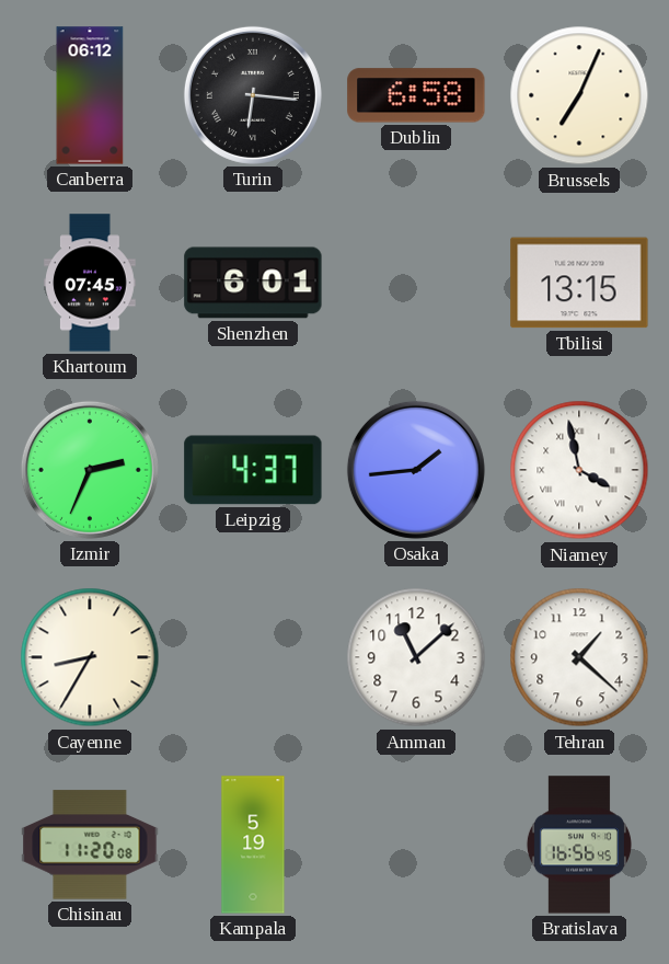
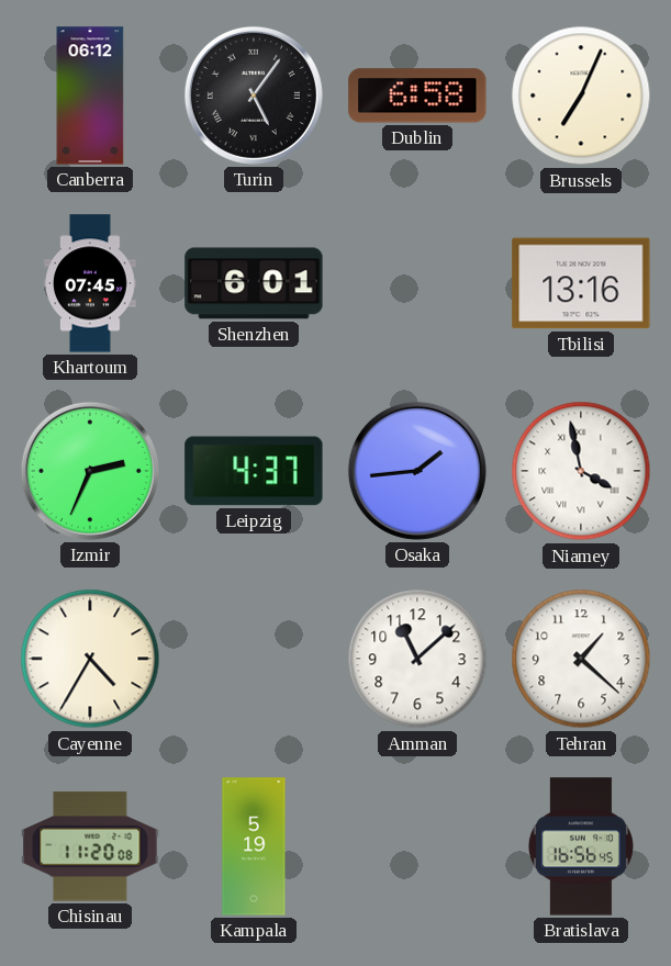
Turin: 6:16 -> 5:06
Tbilisi: 13:15 -> 13:16
Cayenne: 8:35 -> 4:35
